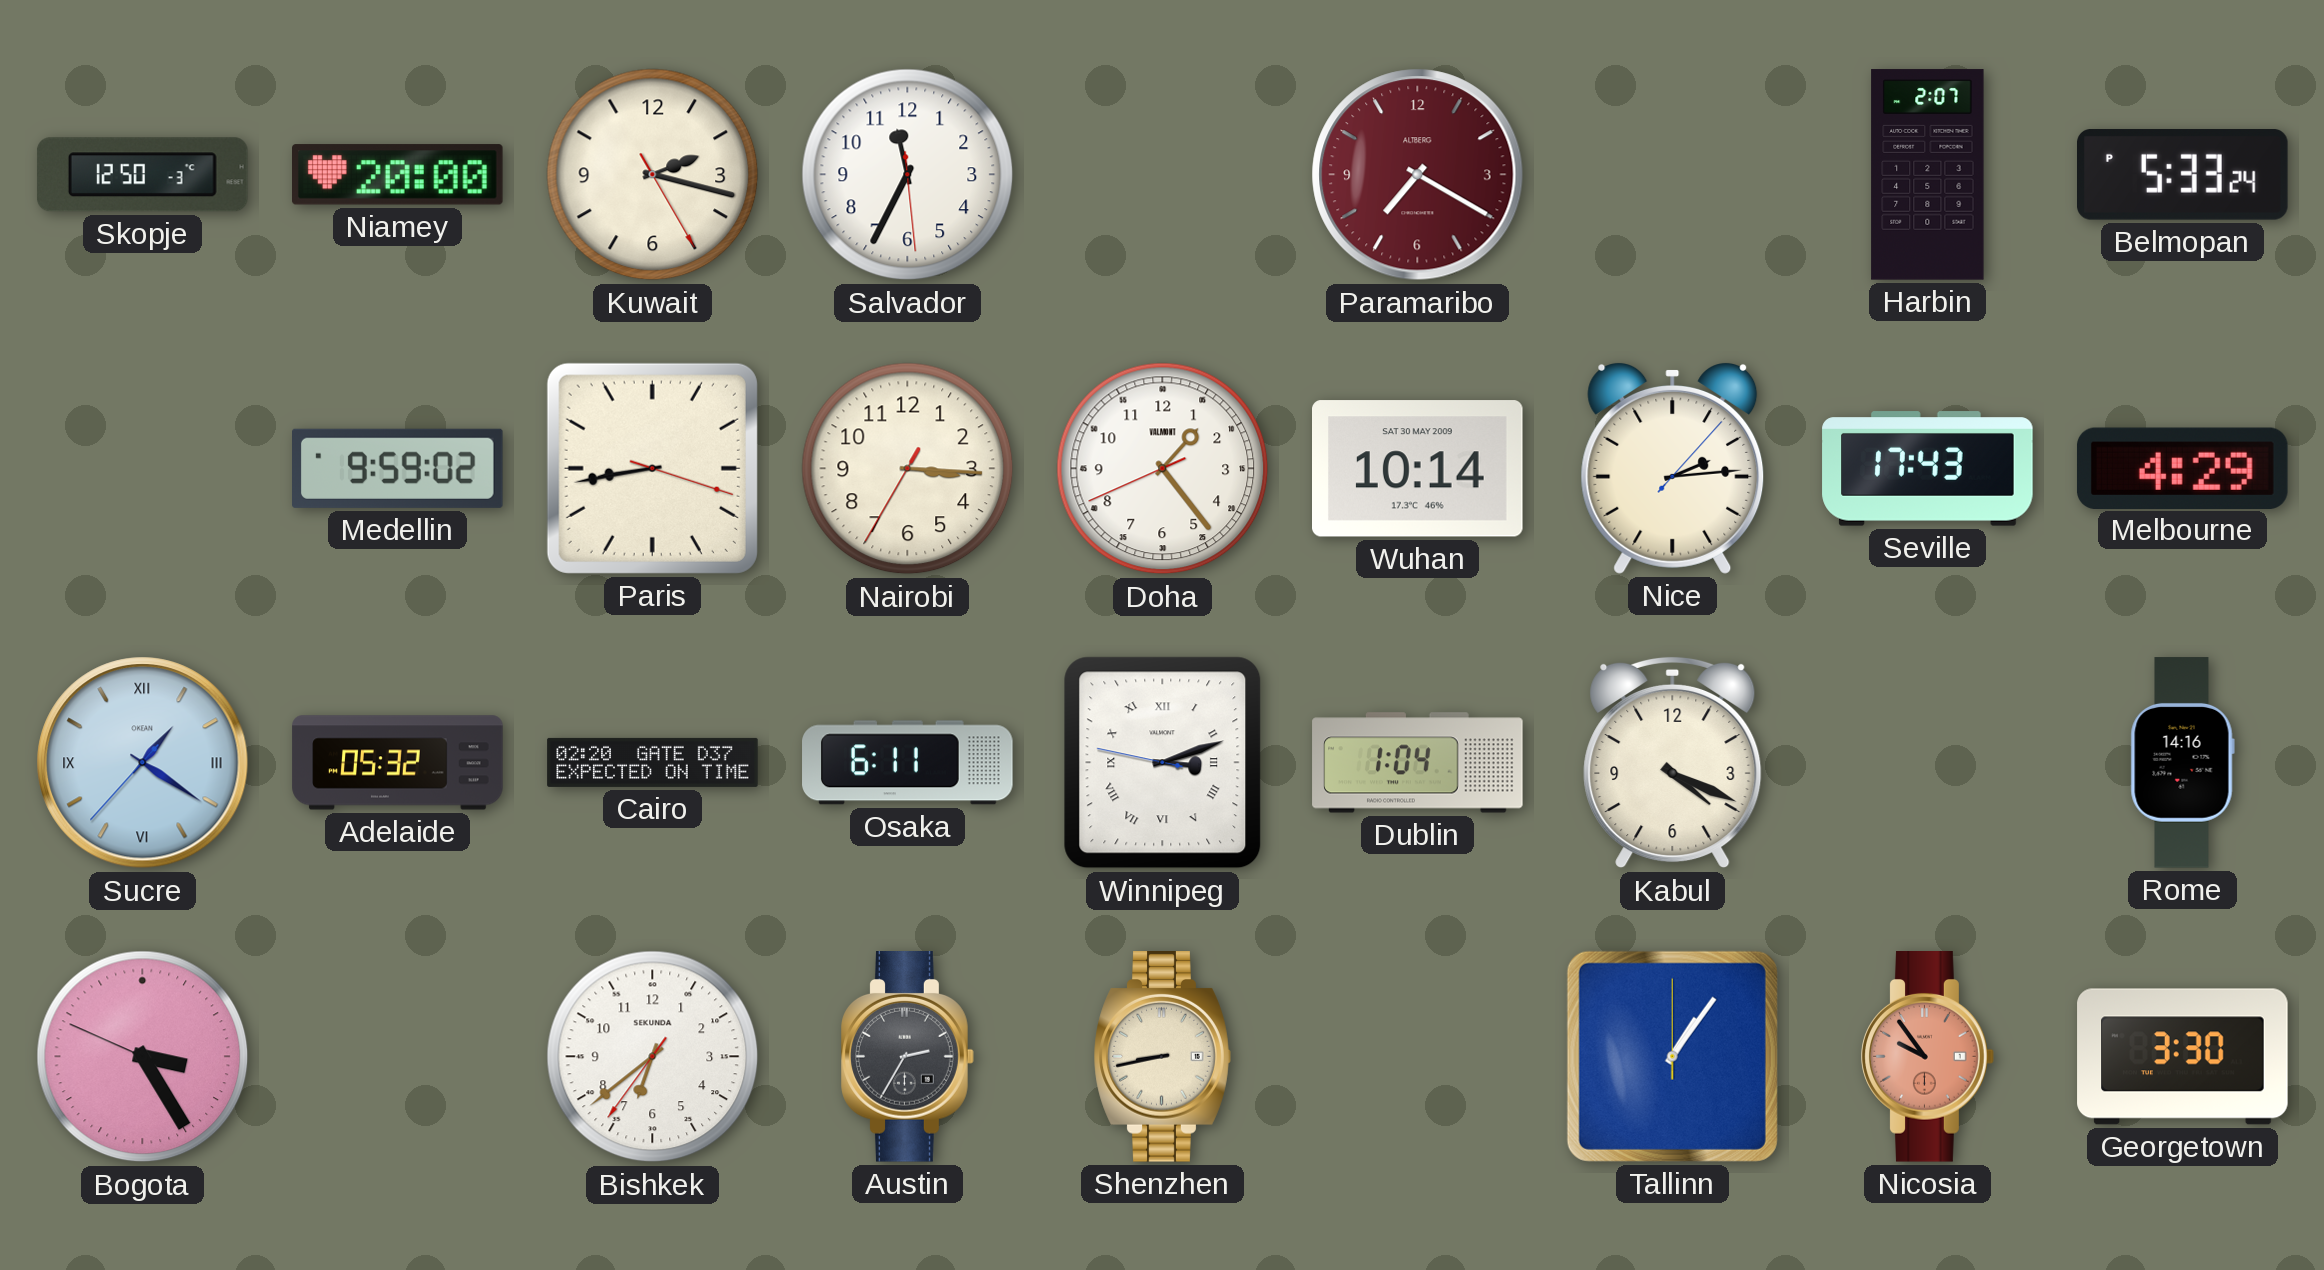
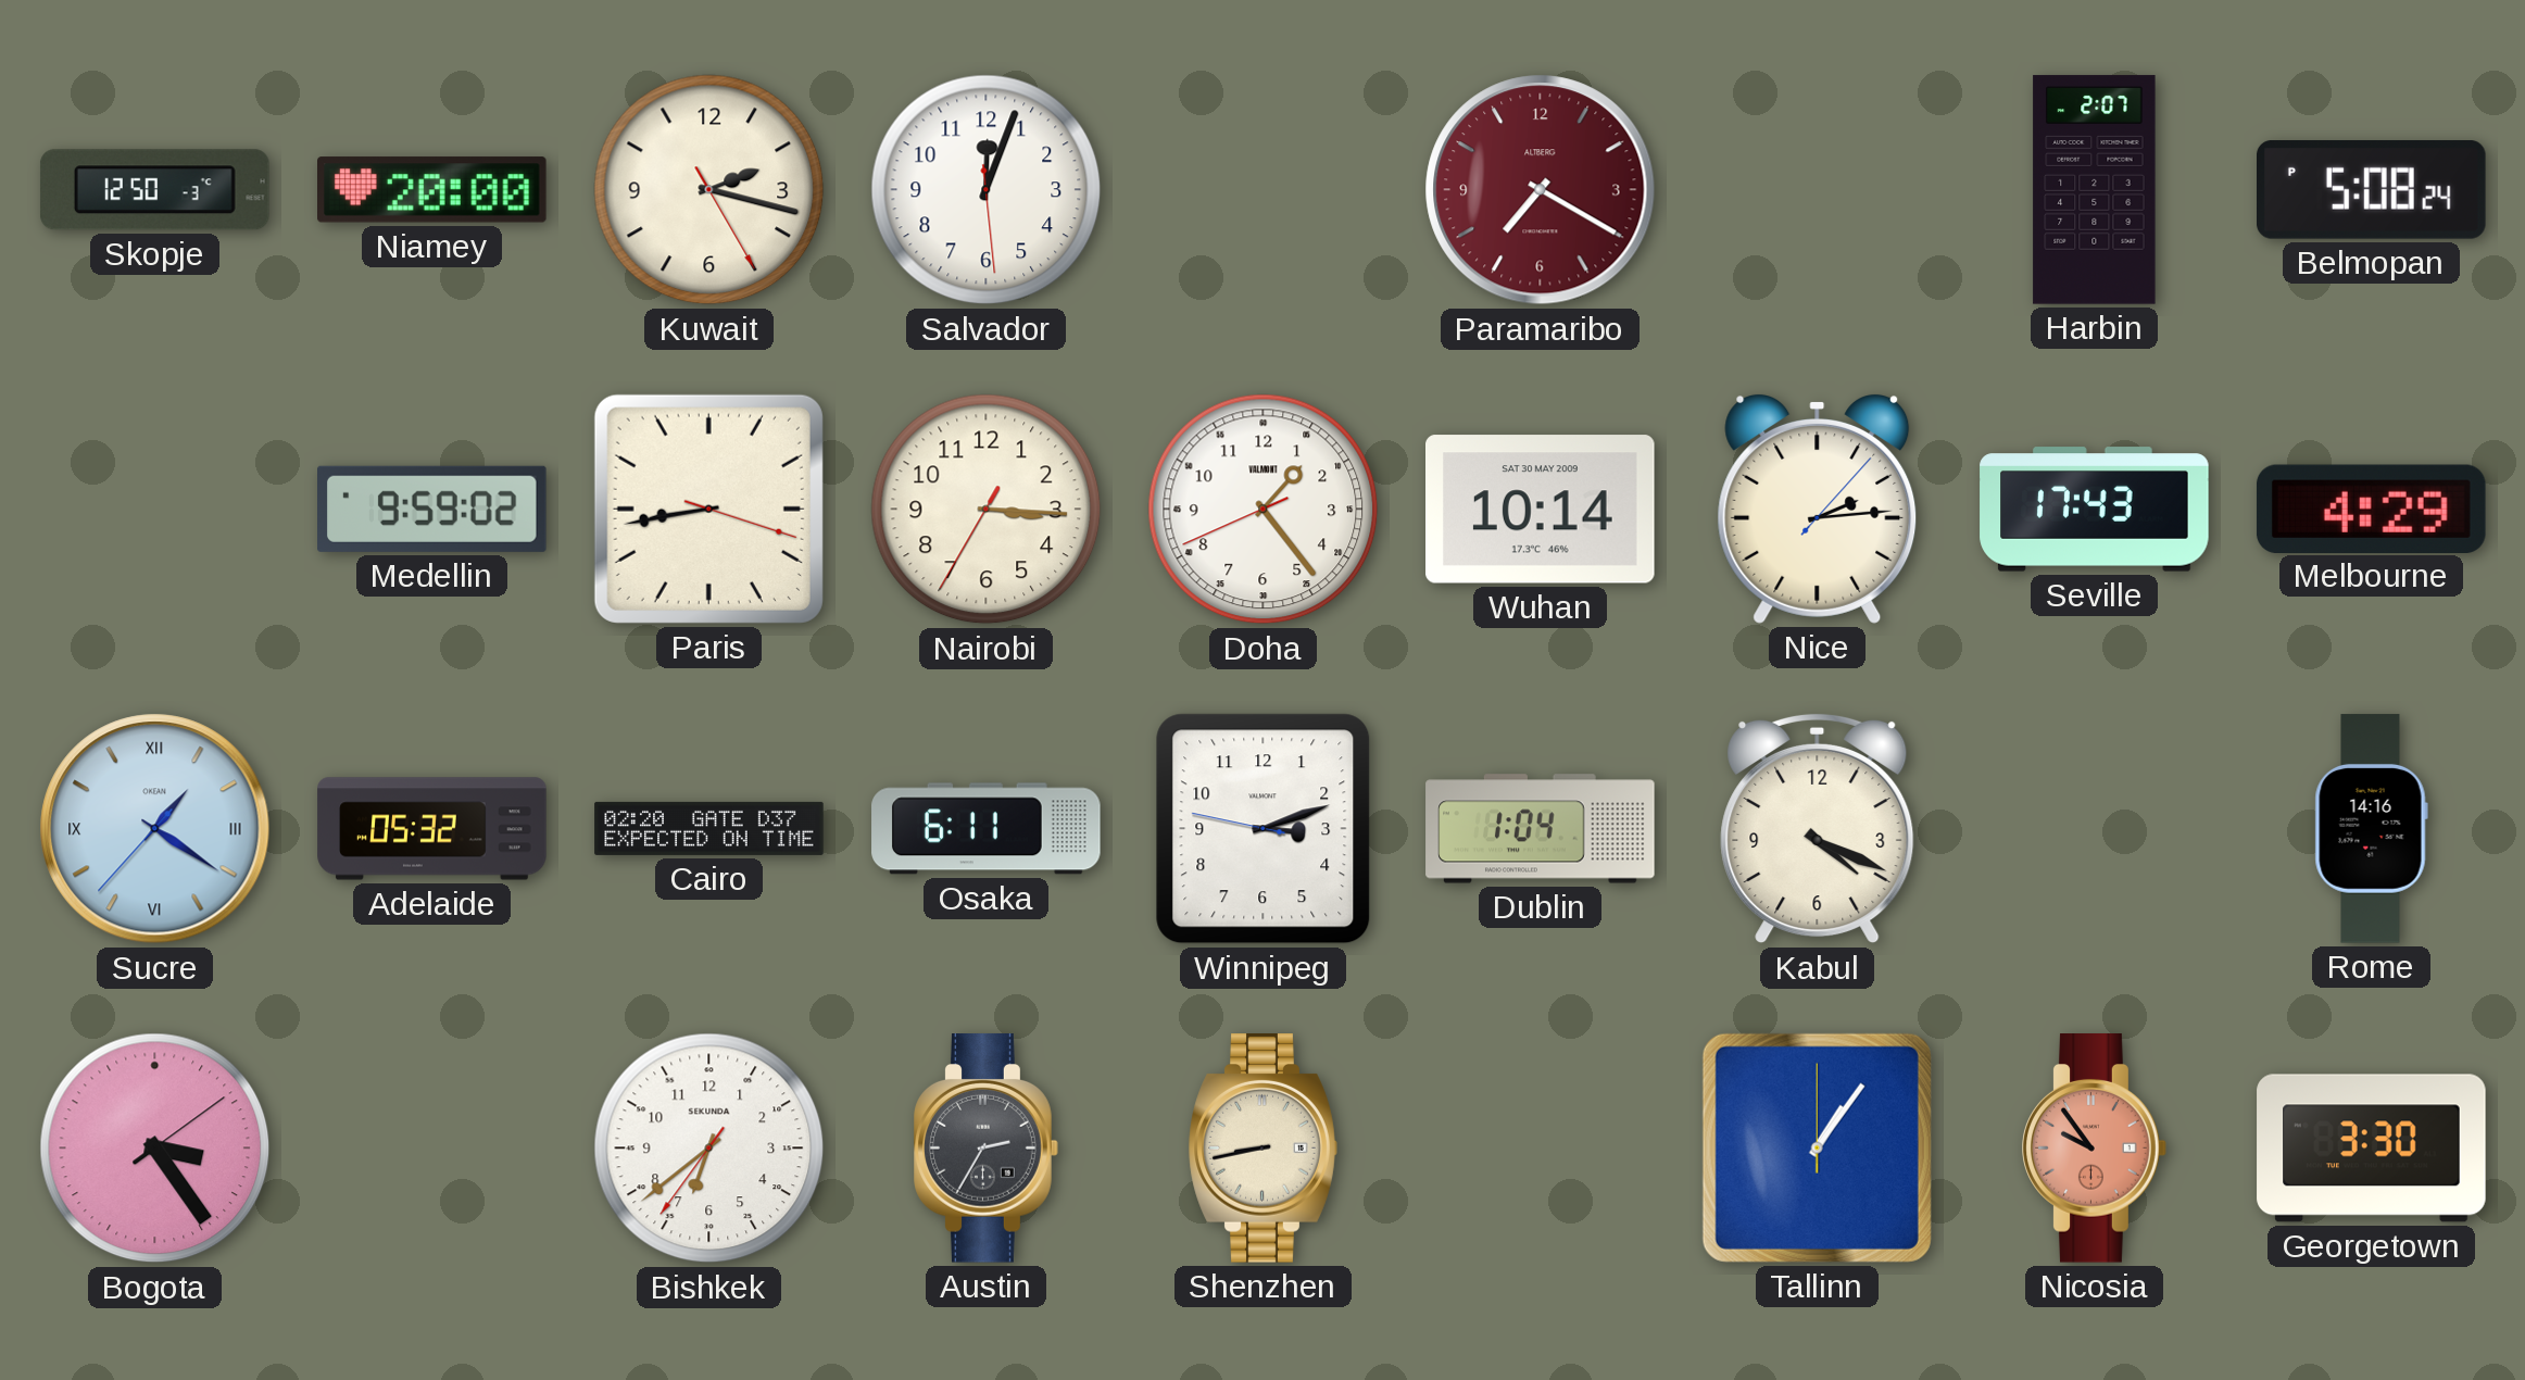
Salvador: 11:34 -> 12:03
Belmopan: 5:33 -> 5:08
Winnipeg numerals: Roman -> Arabic
Bogota: 3:24:49 -> 3:24:09
